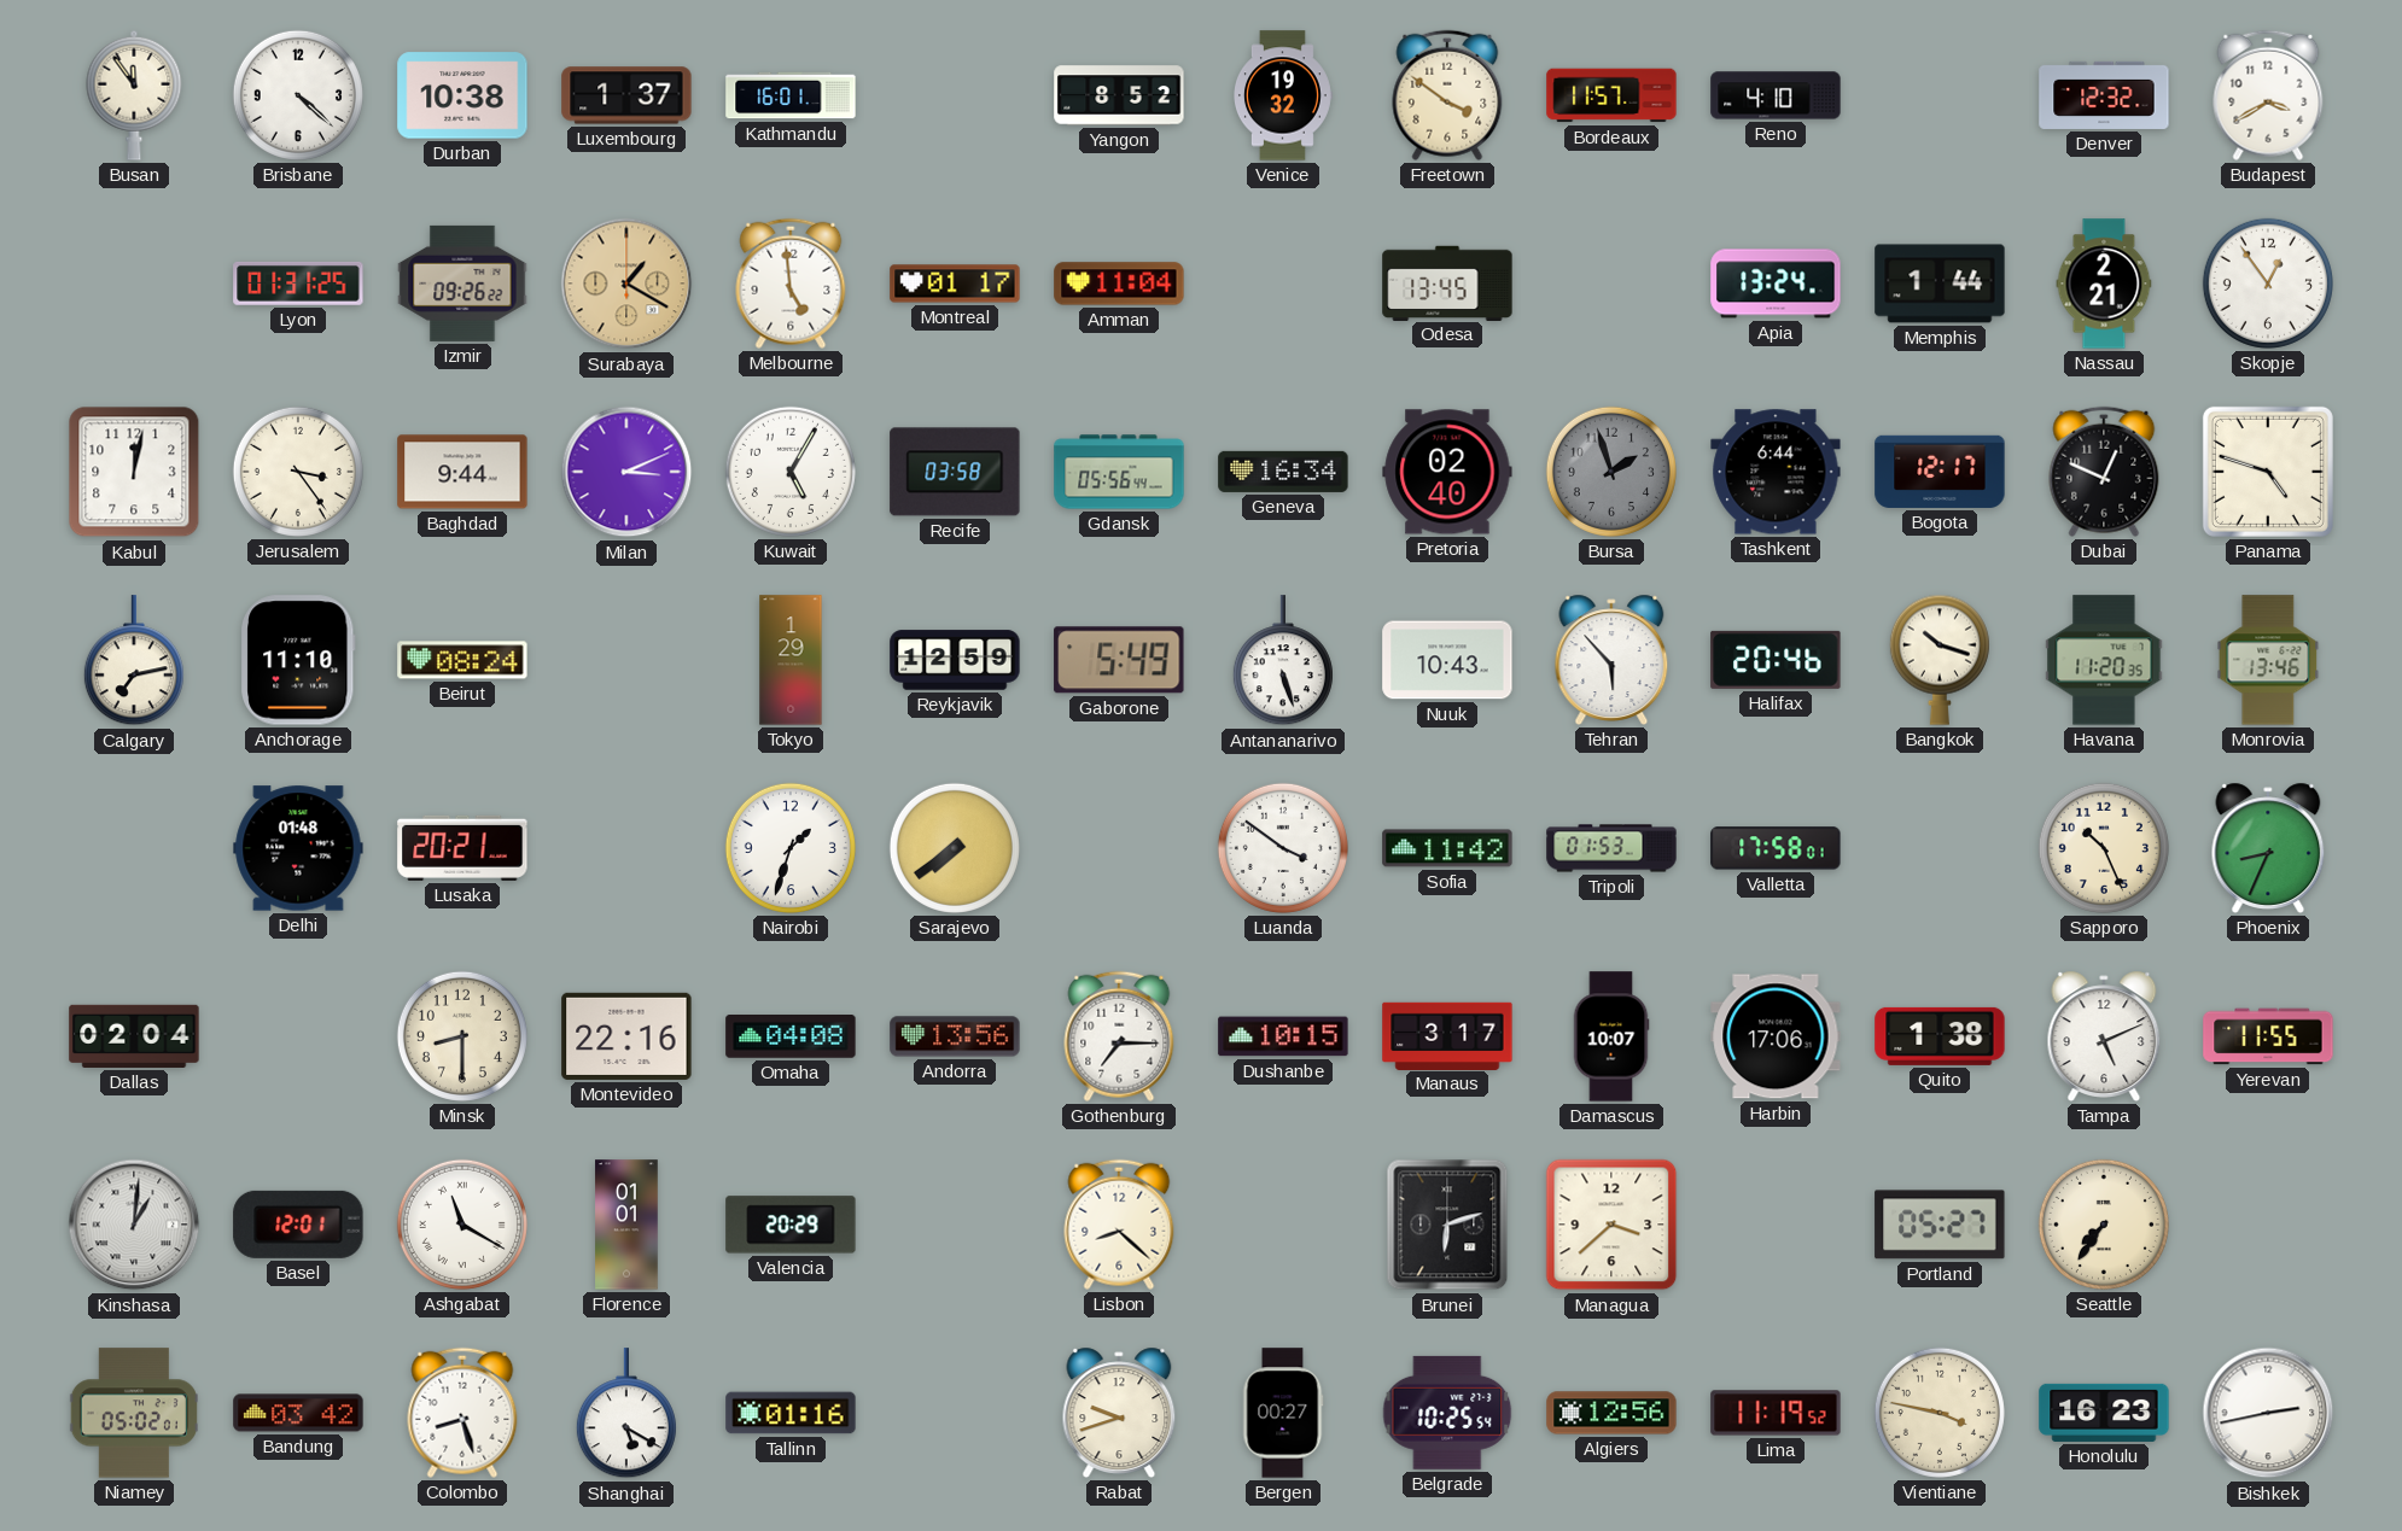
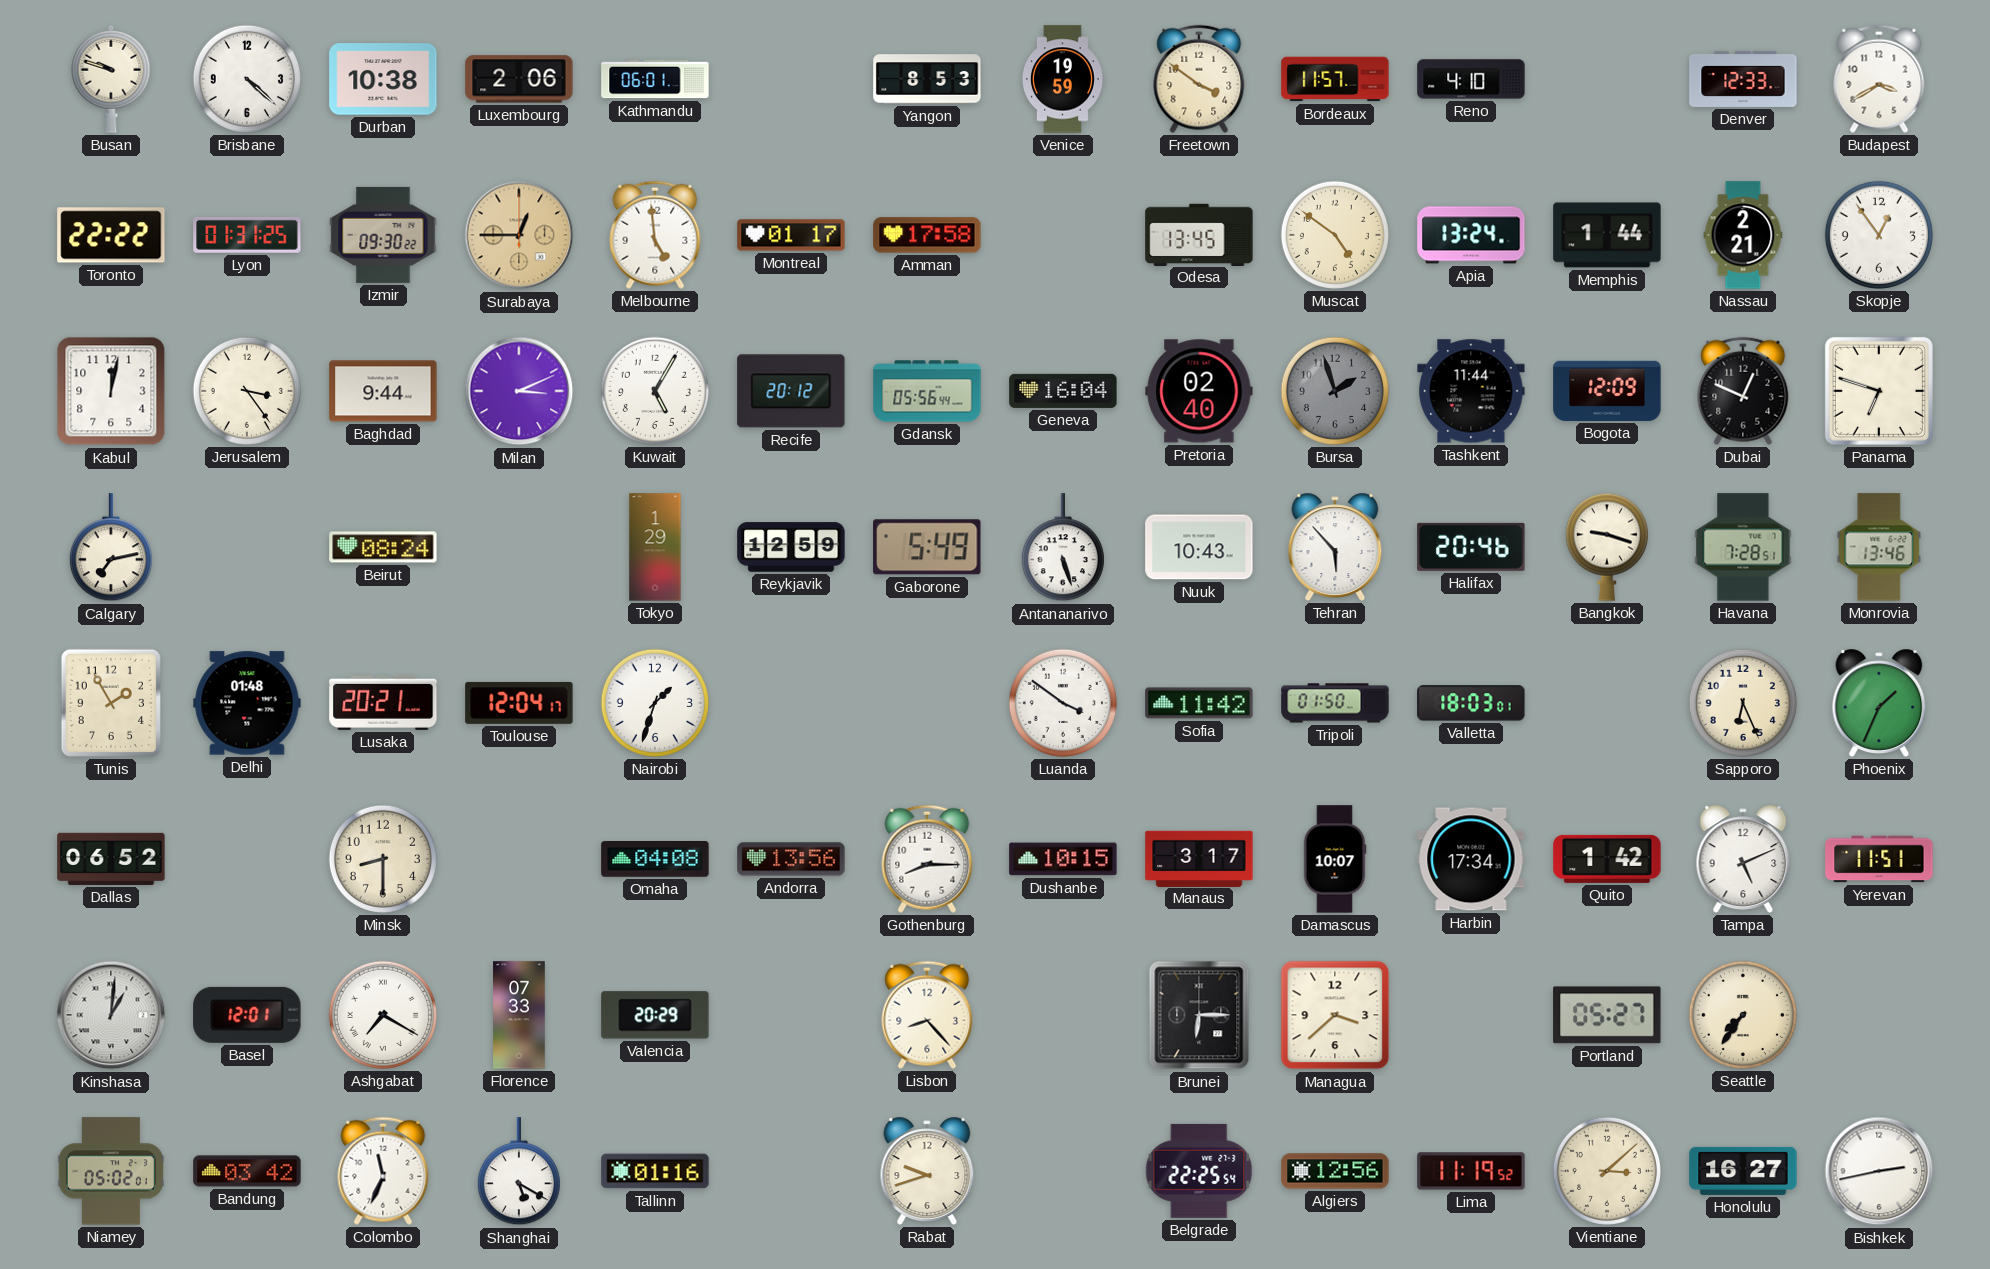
Busan: 11:54 -> 9:48
Luxembourg: 1:37 -> 2:06
Kathmandu: 16:01 -> 06:01
Yangon: 8:52 -> 8:53
Venice: 19:32 -> 19:59
Denver: 12:32 -> 12:33
Toronto: none -> 22:22
Izmir: 09:26 -> 09:30
Surabaya: 1:20 -> 12:45
Amman: 11:04 -> 17:58
Muscat: none -> 4:51
Recife: 03:58 -> 20:12
Geneva: 16:34 -> 16:04
Tashkent: 6:44 -> 11:44
Bogota: 12:17 -> 12:09
Panama: 4:48 -> 6:48
Anchorage: 11:10 -> none
Bangkok: 10:18 -> 9:18
Havana: 11:20 -> 7:28
Tunis: none -> 1:55
Toulouse: none -> 12:04
Sarajevo: 7:39 -> none
Tripoli: 01:53 -> 01:50
Valletta: 17:58 -> 18:03
Sapporo: 10:26 -> 6:26
Phoenix: 8:34 -> 1:34
Dallas: 02:04 -> 06:52
Montevideo: 22:16 -> none
Gothenburg: 7:15 -> 8:15
Harbin: 17:06 -> 17:34
Quito: 1:38 -> 1:42
Yerevan: 11:55 -> 11:51
Ashgabat: 11:20 -> 7:20
Florence: 01:01 -> 07:33
Lisbon: 8:22 -> 8:23
Brunei: 6:12 -> 6:15
Colombo: 8:27 -> 11:34
Bergen: 00:27 -> none
Belgrade: 10:25 -> 22:25
Vientiane: 3:47 -> 3:08
Honolulu: 16:23 -> 16:27
